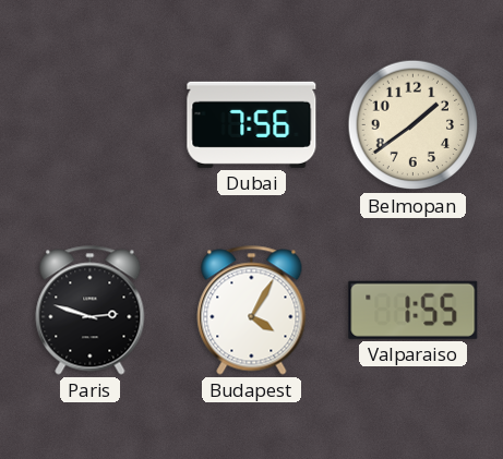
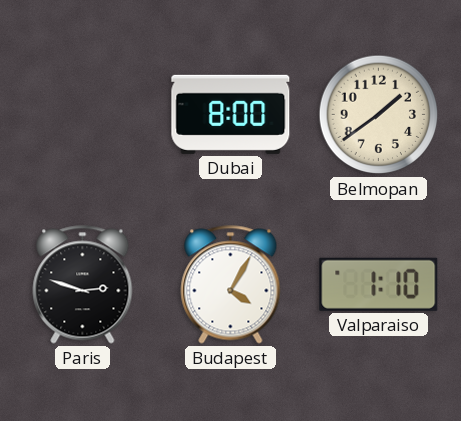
Dubai: 7:56 -> 8:00
Valparaiso: 1:55 -> 1:10
